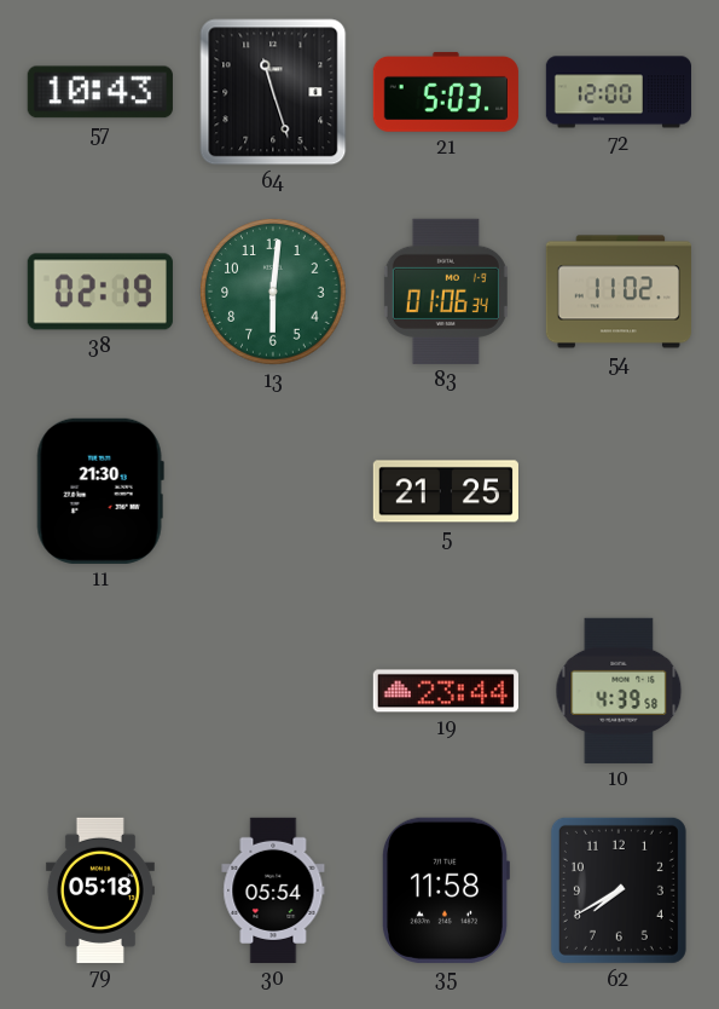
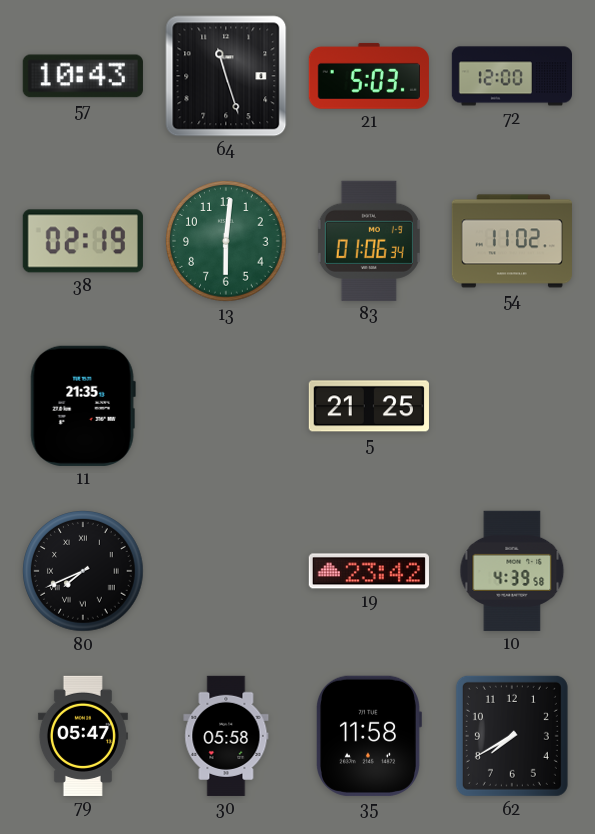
11: 21:30 -> 21:35
80: none -> 7:41
19: 23:44 -> 23:42
79: 05:18 -> 05:47
30: 05:54 -> 05:58
